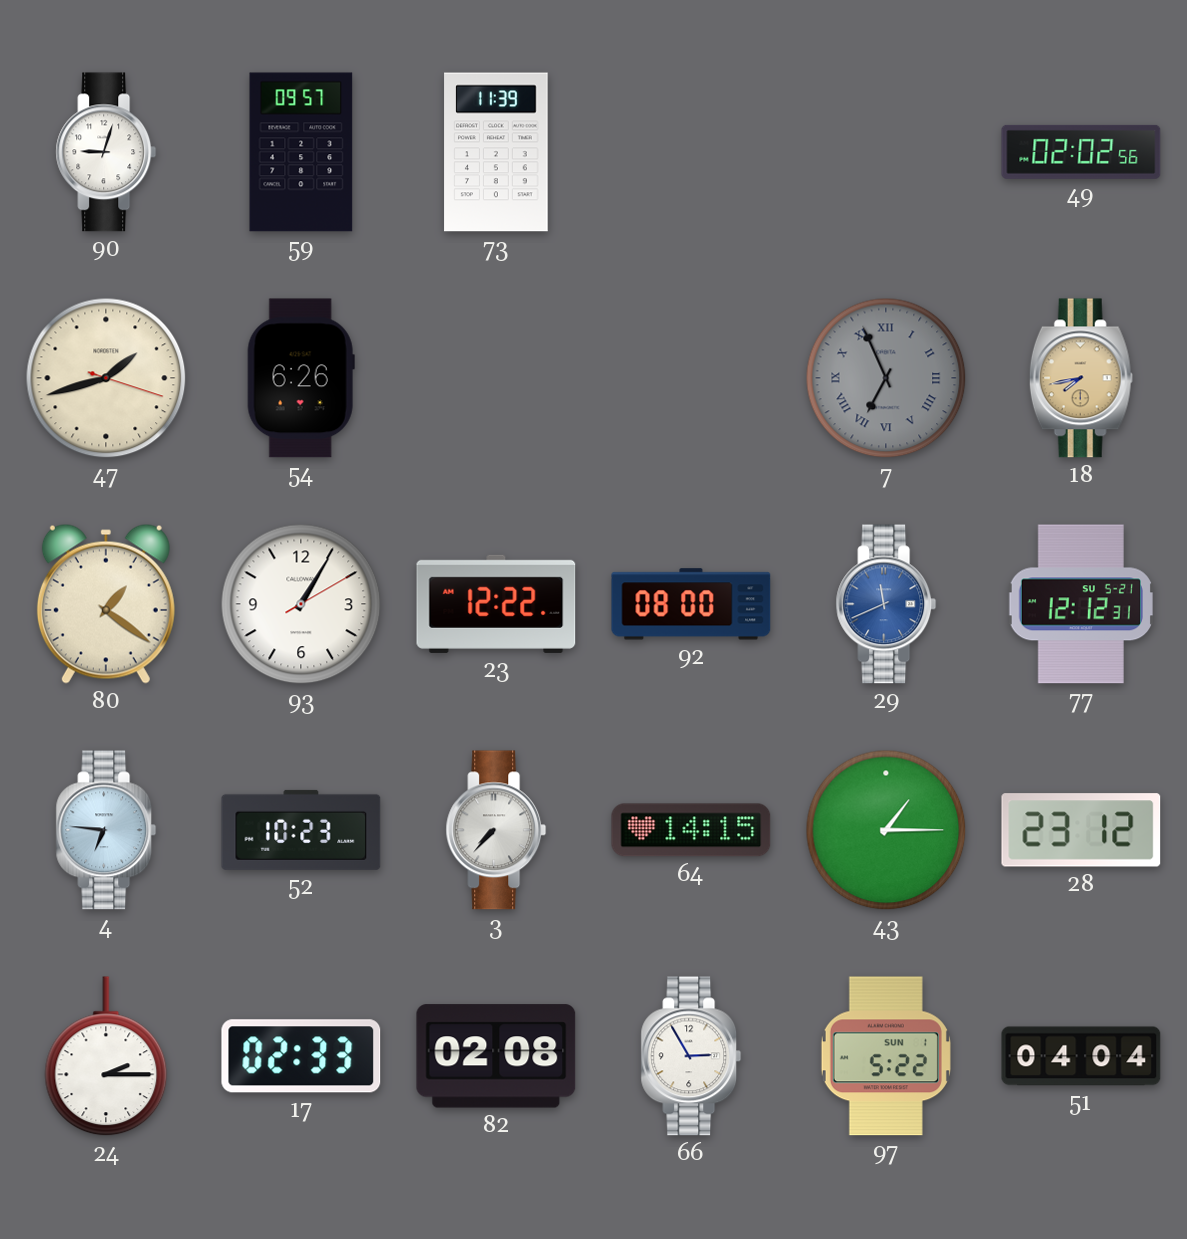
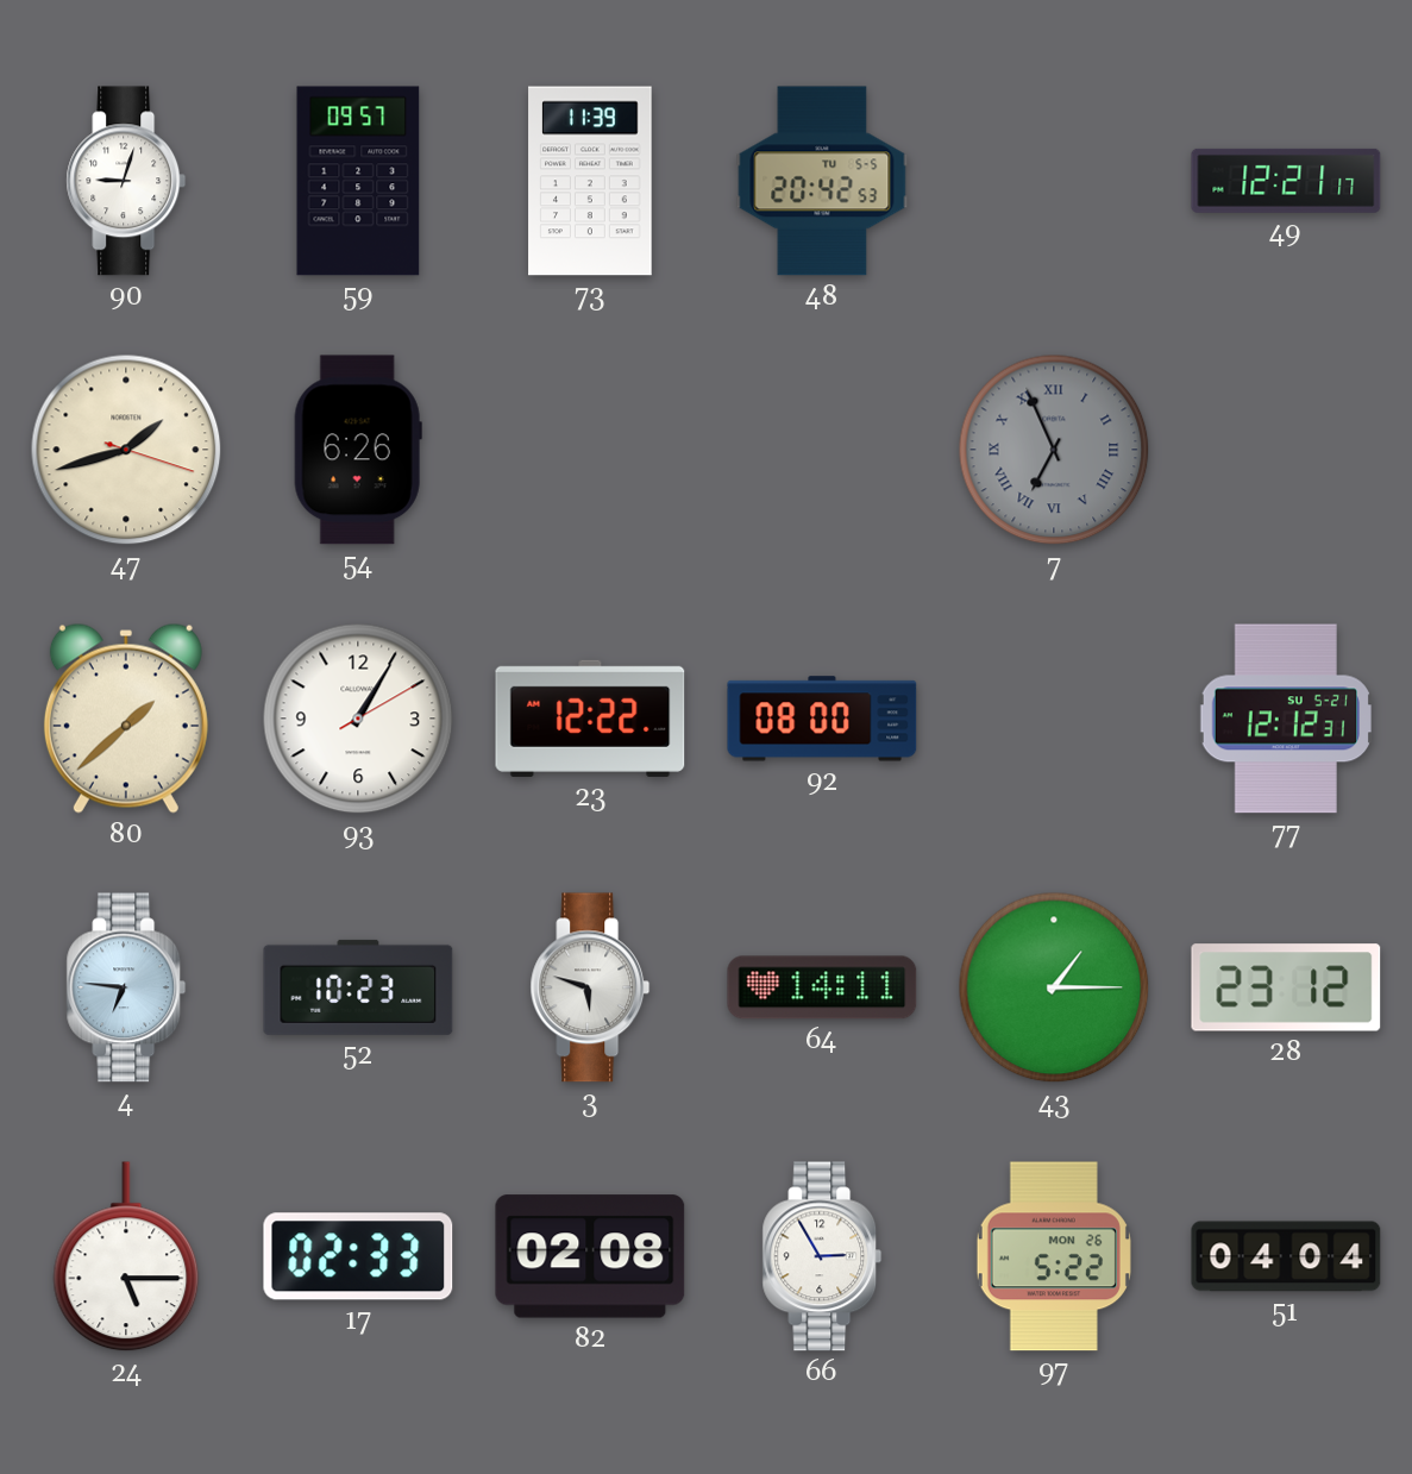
48: none -> 20:42
49: 02:02 -> 12:21
18: 7:43 -> none
80: 1:21 -> 1:38
29: 11:41 -> none
3: 7:37 -> 5:48
64: 14:15 -> 14:11
24: 2:15 -> 5:15
97 date: SUN 1 -> MON 26
